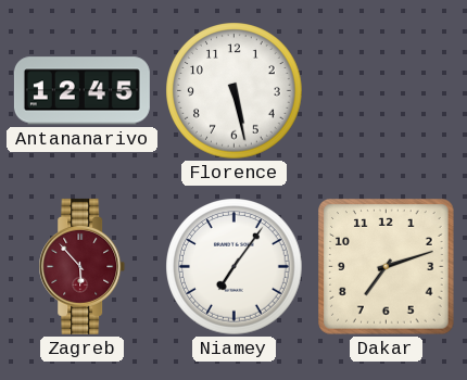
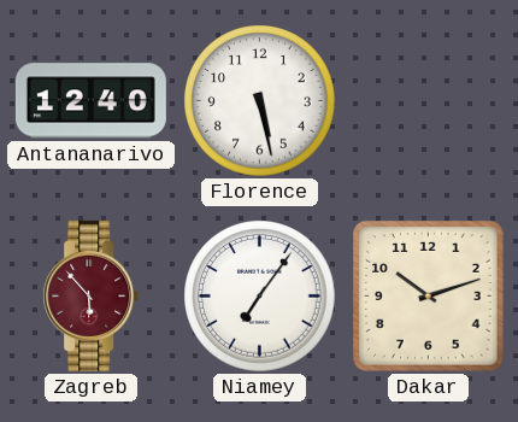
Antananarivo: 12:45 -> 12:40
Dakar: 7:12 -> 10:12
